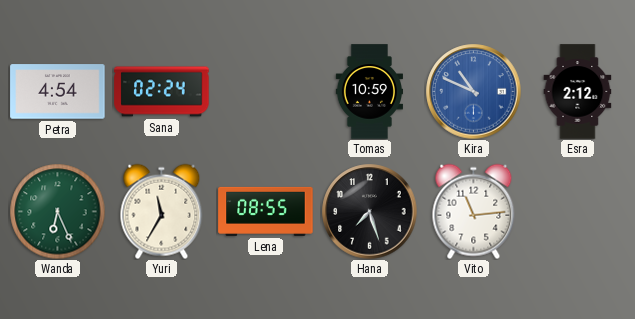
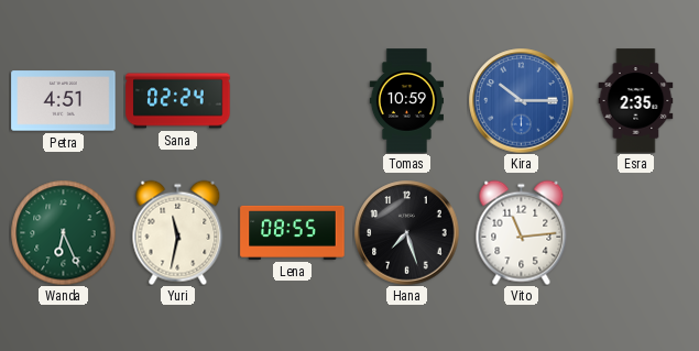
Petra: 4:54 -> 4:51
Kira: 10:49 -> 10:15
Esra: 2:12 -> 2:35
Yuri: 11:35 -> 11:32
